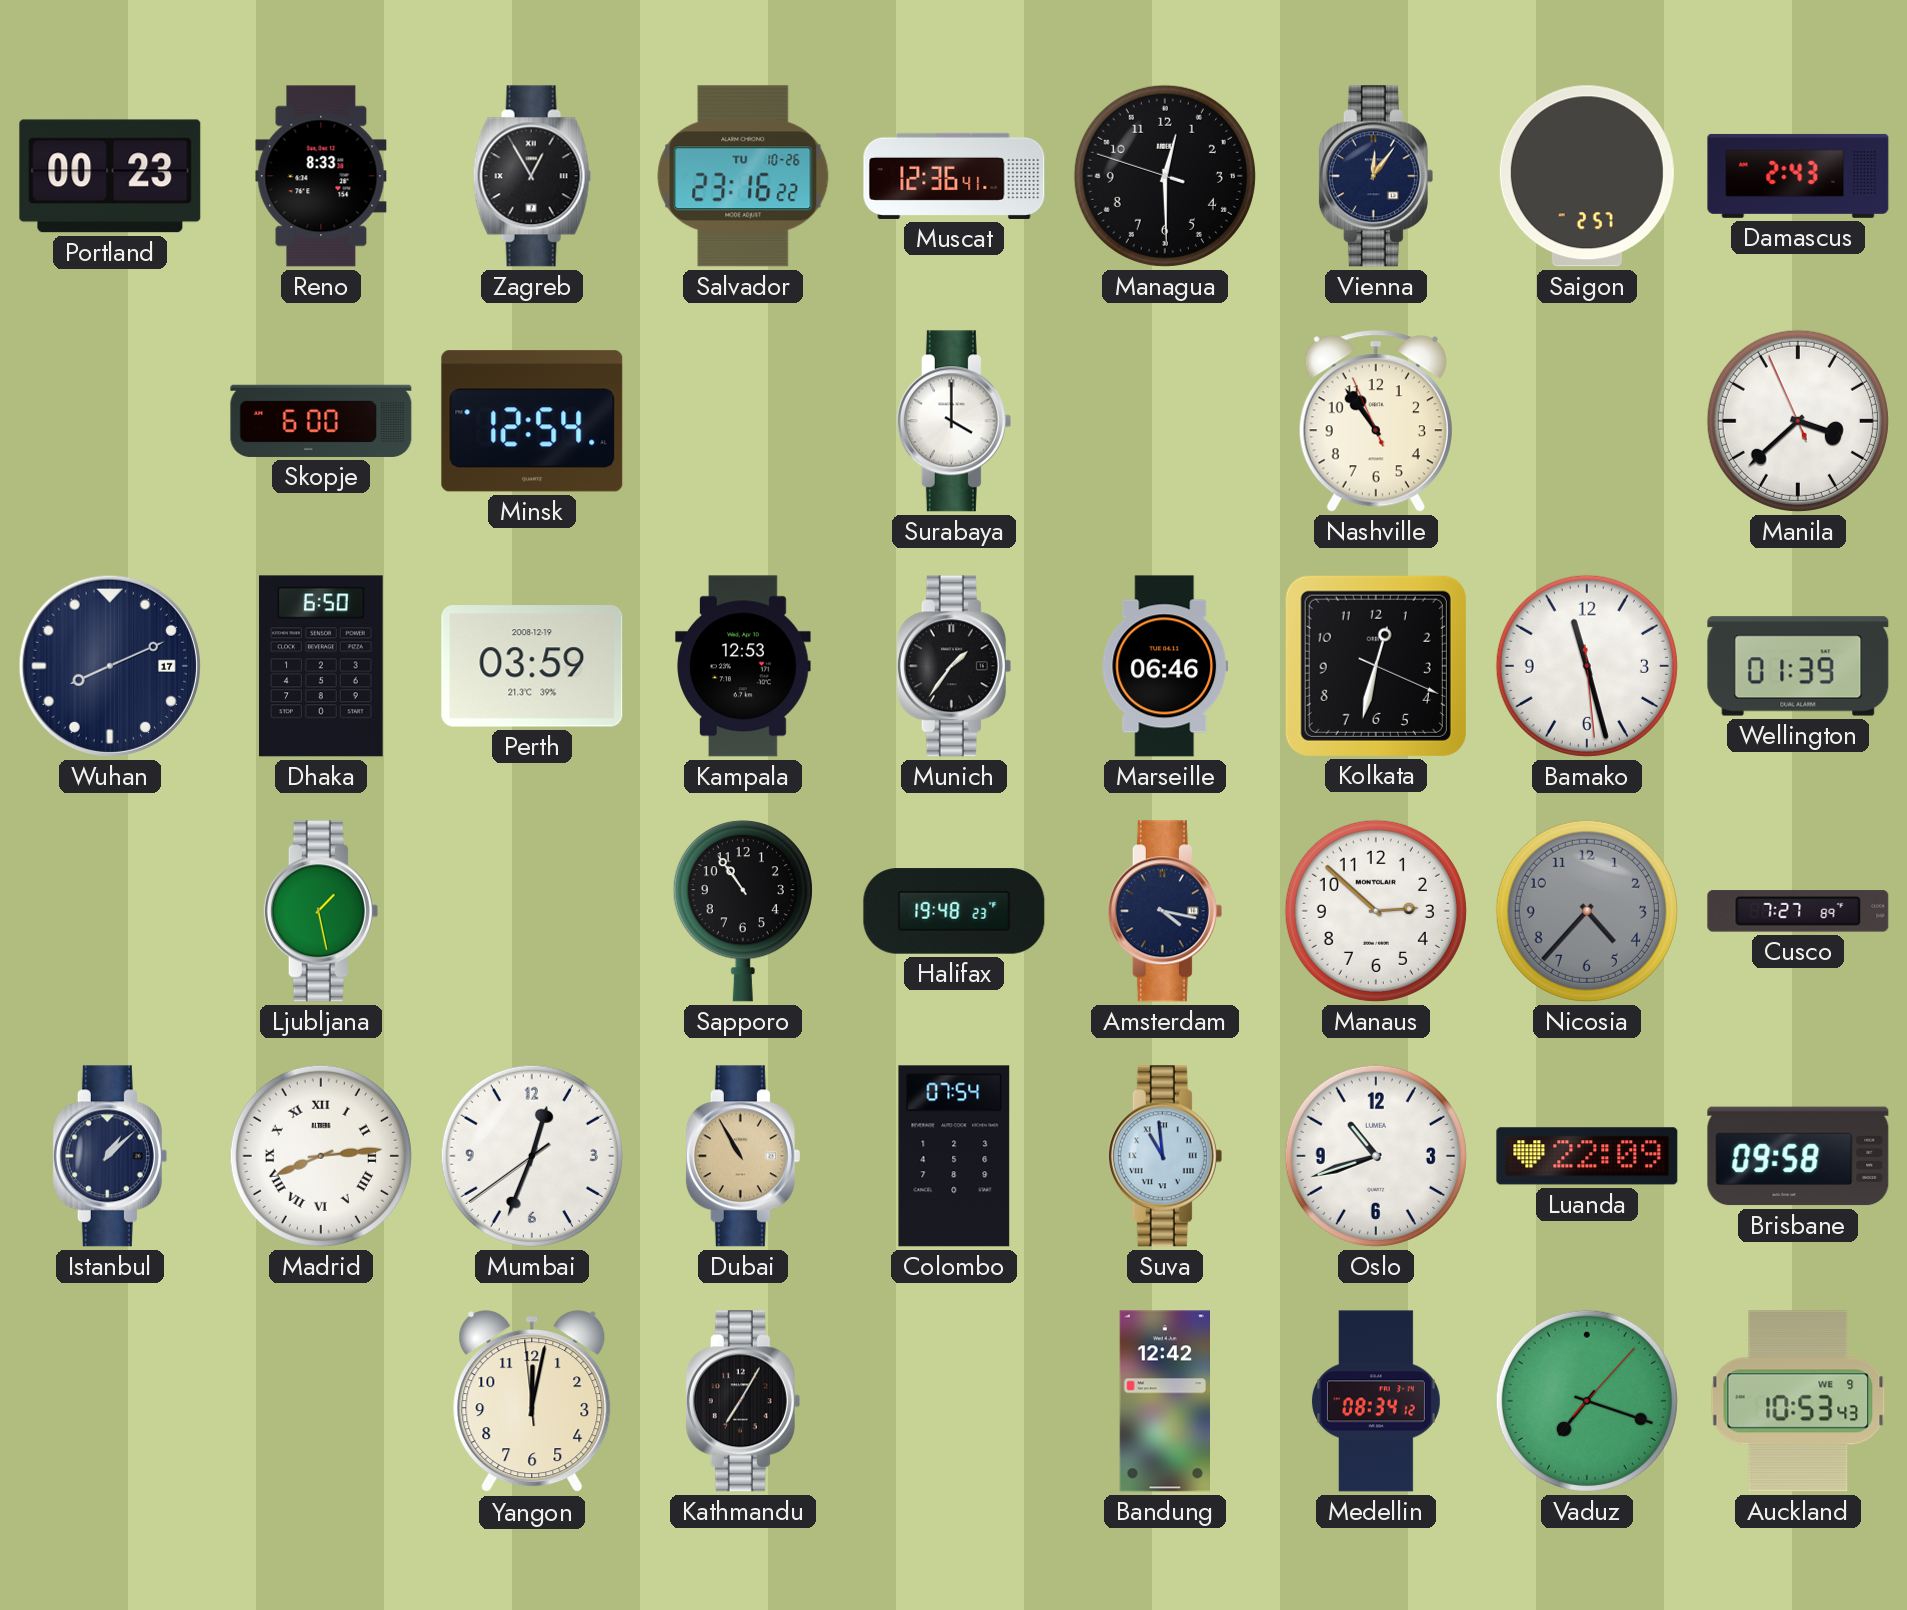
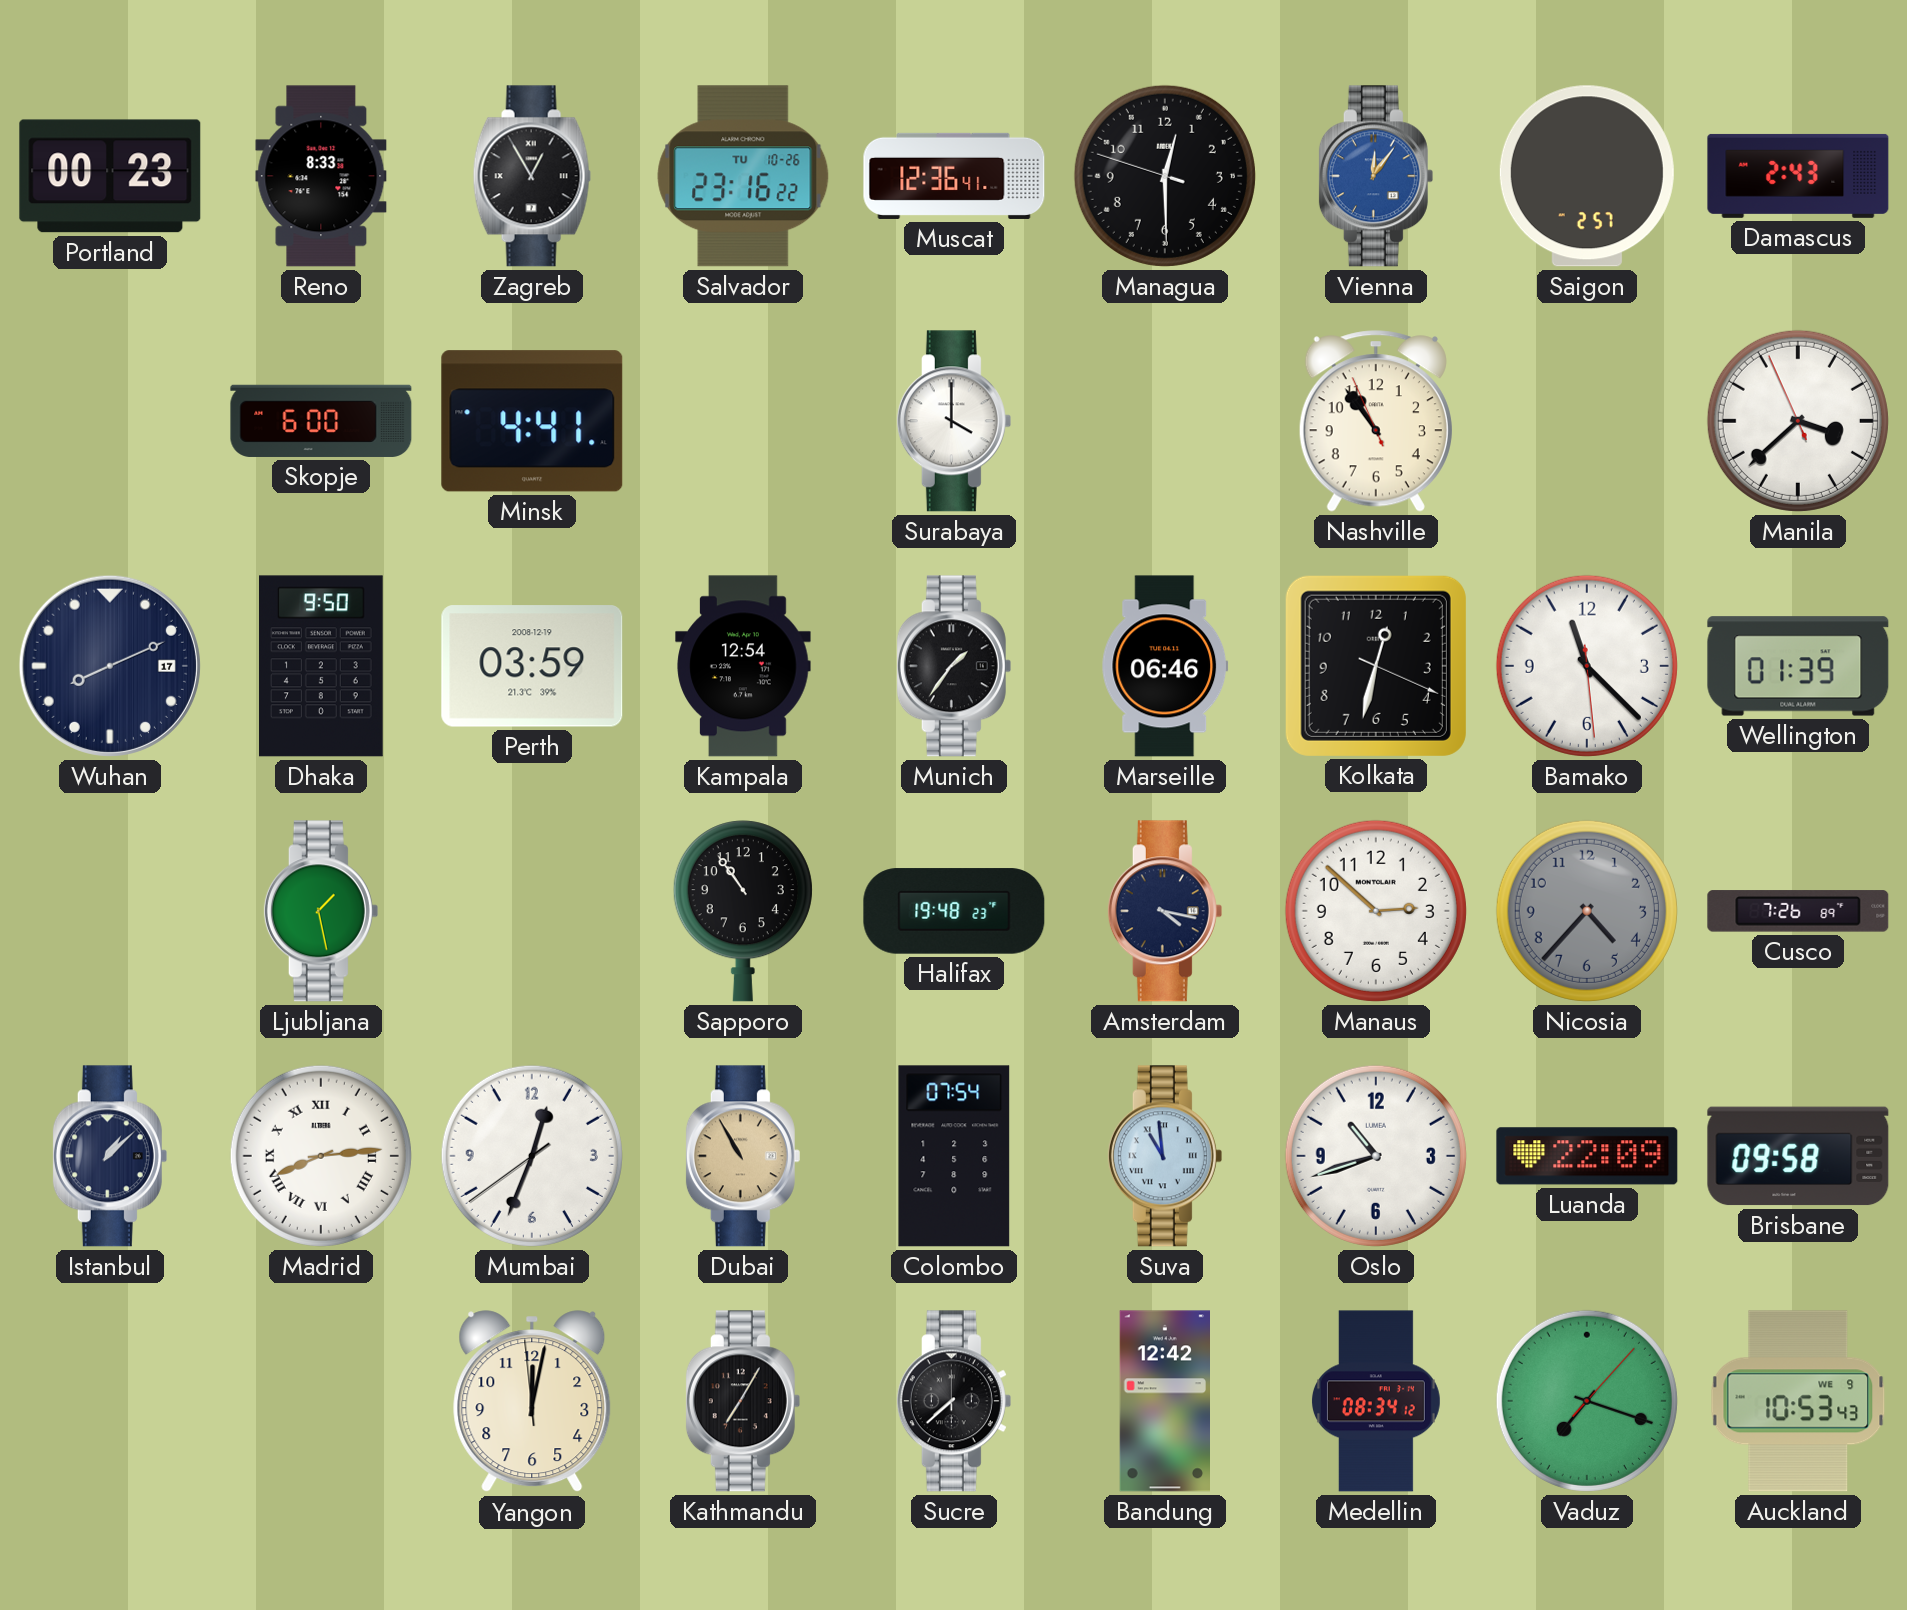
Vienna dial: navy -> blue
Minsk: 12:54 -> 4:41
Dhaka: 6:50 -> 9:50
Kampala: 12:53 -> 12:54
Bamako: 11:27 -> 11:22
Cusco: 7:27 -> 7:26
Sucre: none -> 7:38
